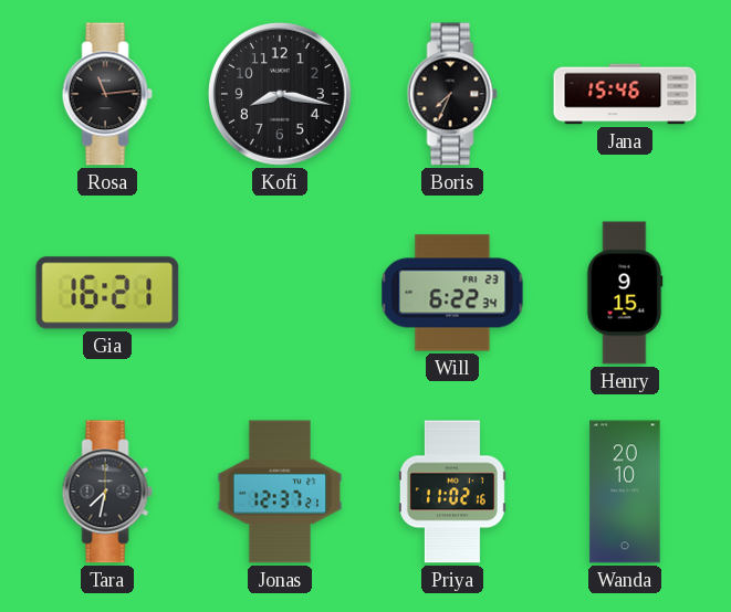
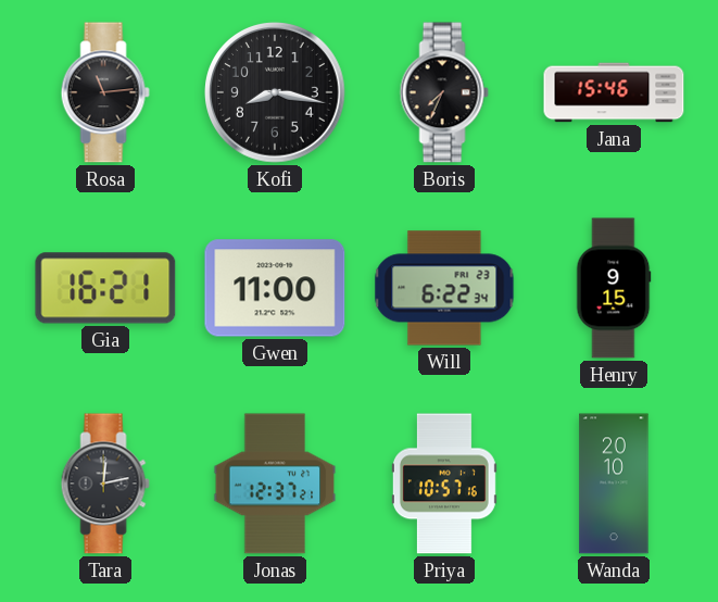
Gwen: none -> 11:00
Tara: 7:32 -> 12:13
Priya: 11:02 -> 10:57
